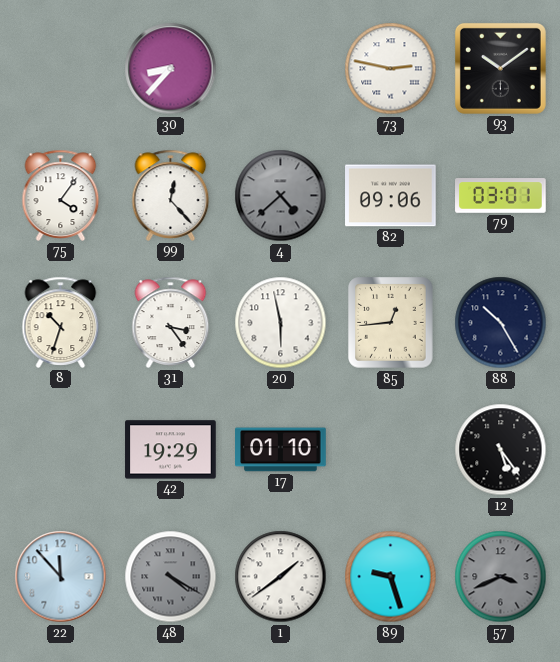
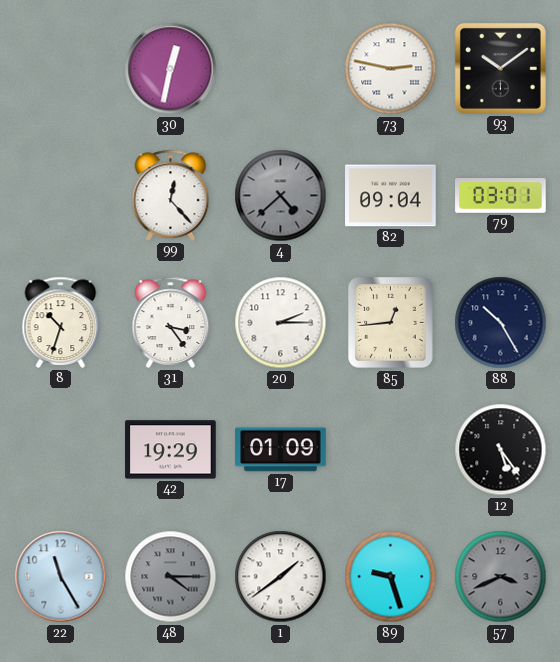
30: 8:37 -> 12:32
75: 4:06 -> none
82: 09:06 -> 09:04
20: 5:58 -> 2:15
17: 01:10 -> 01:09
22: 11:53 -> 11:25
48: 4:20 -> 4:15
